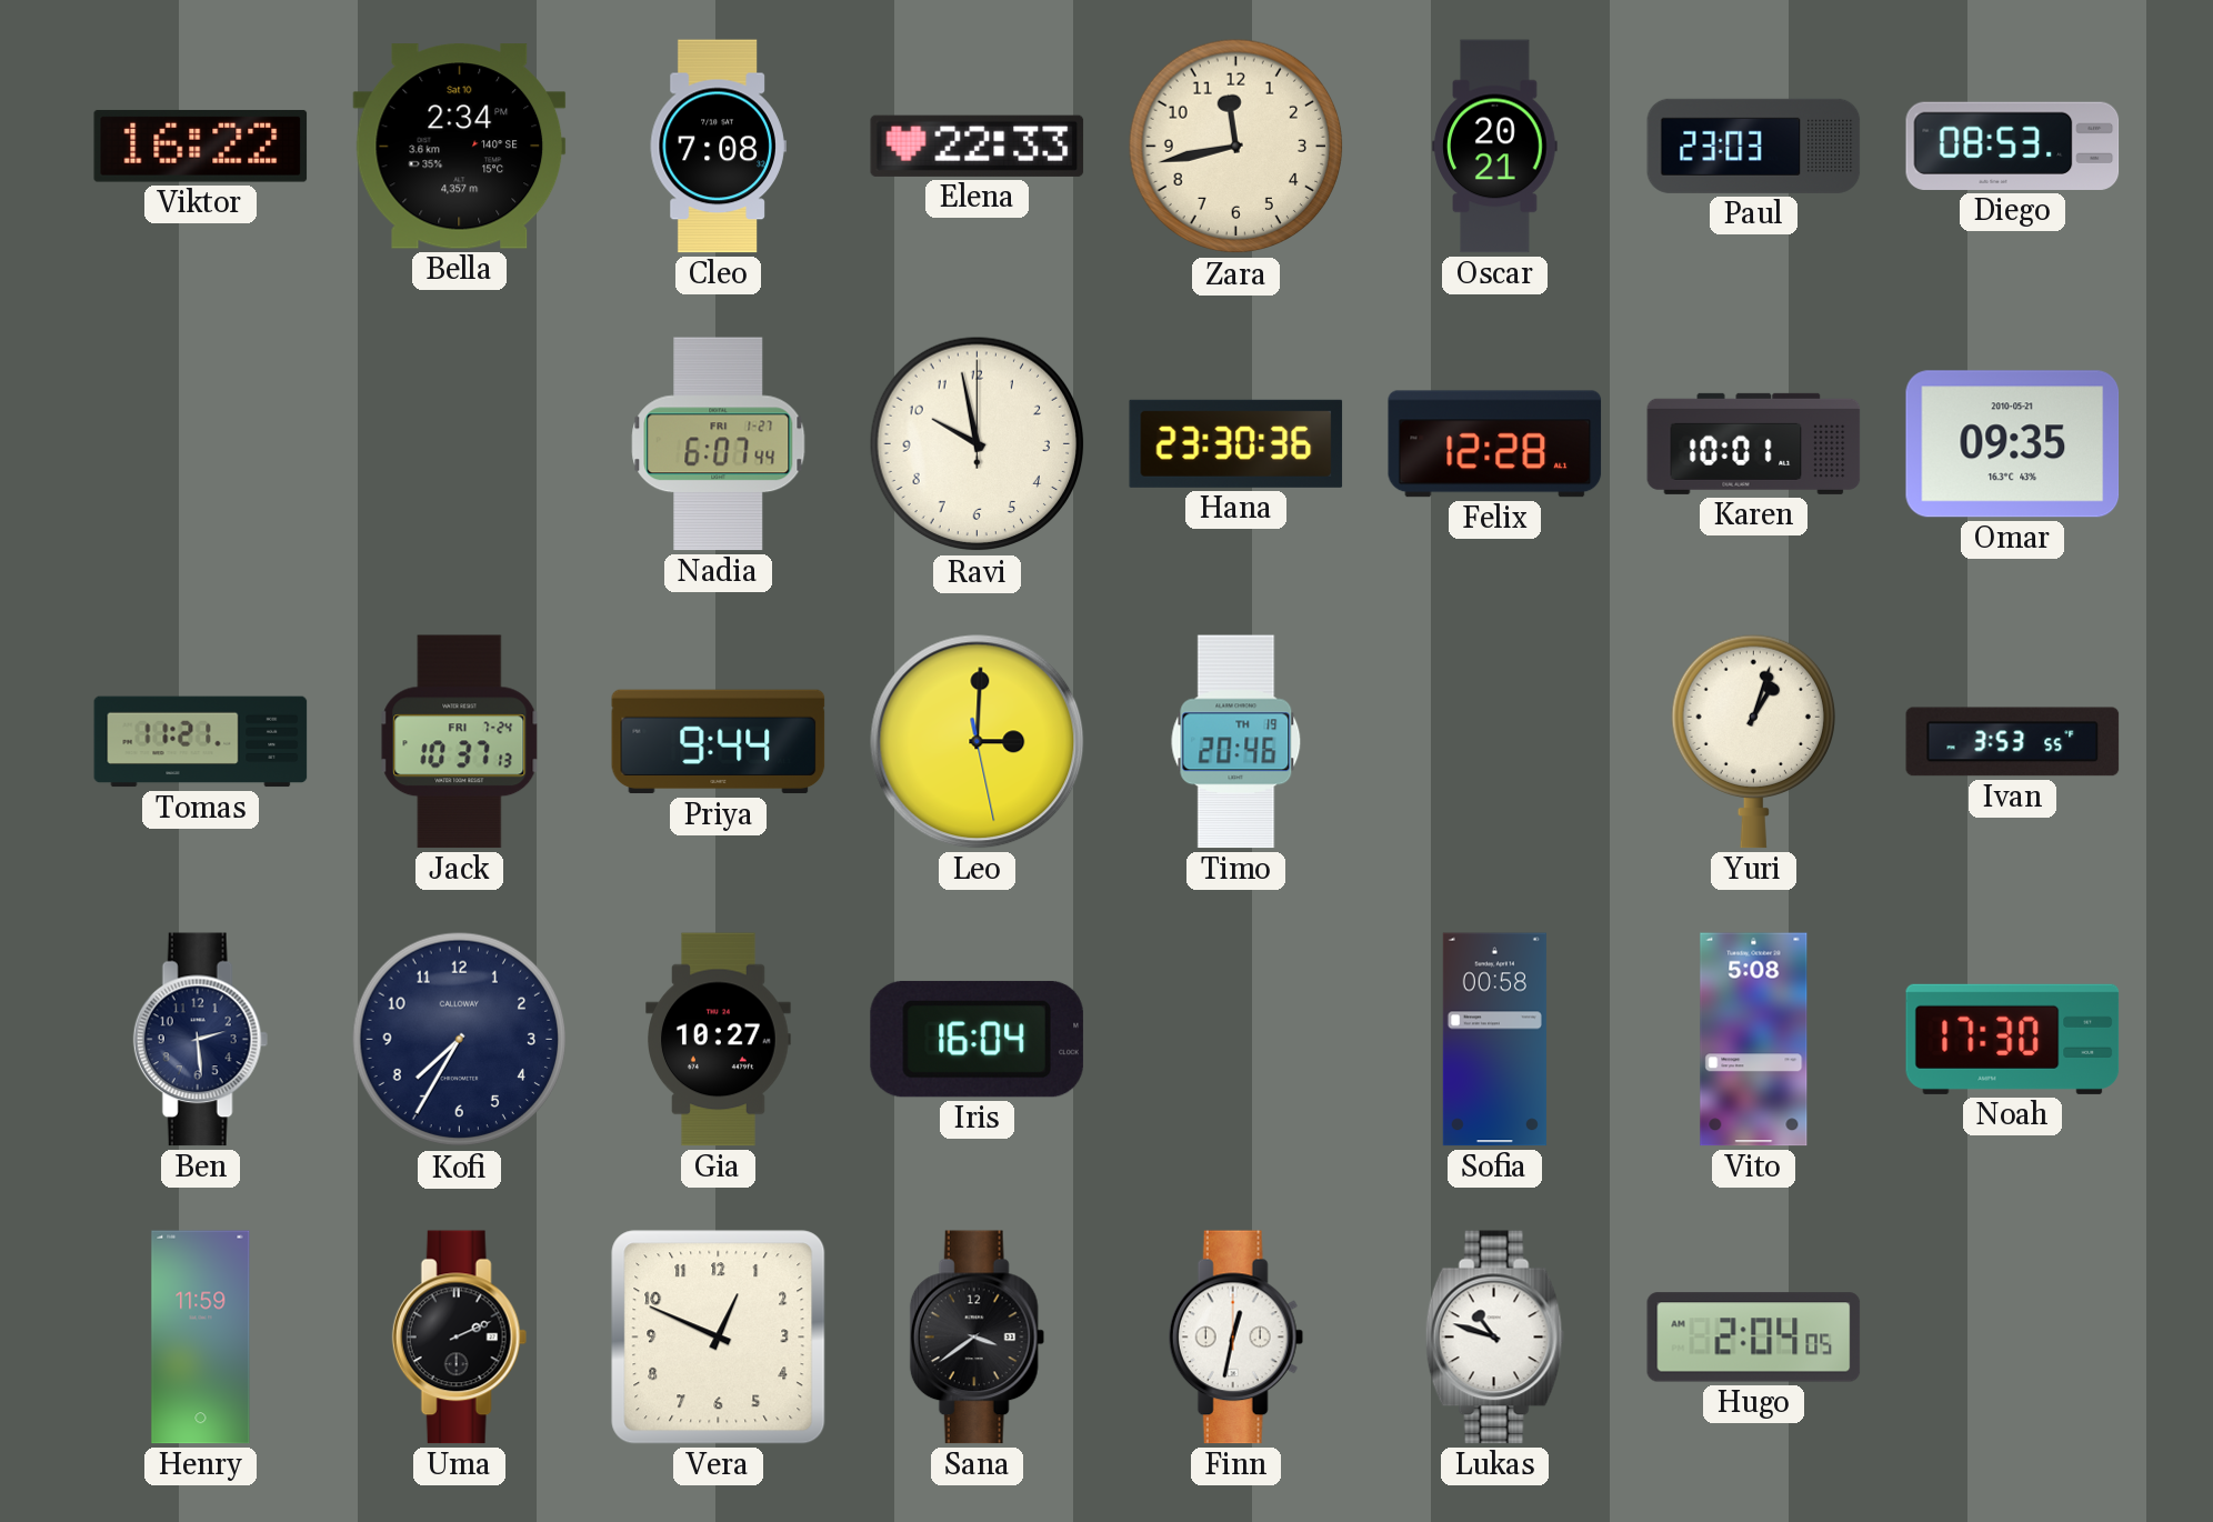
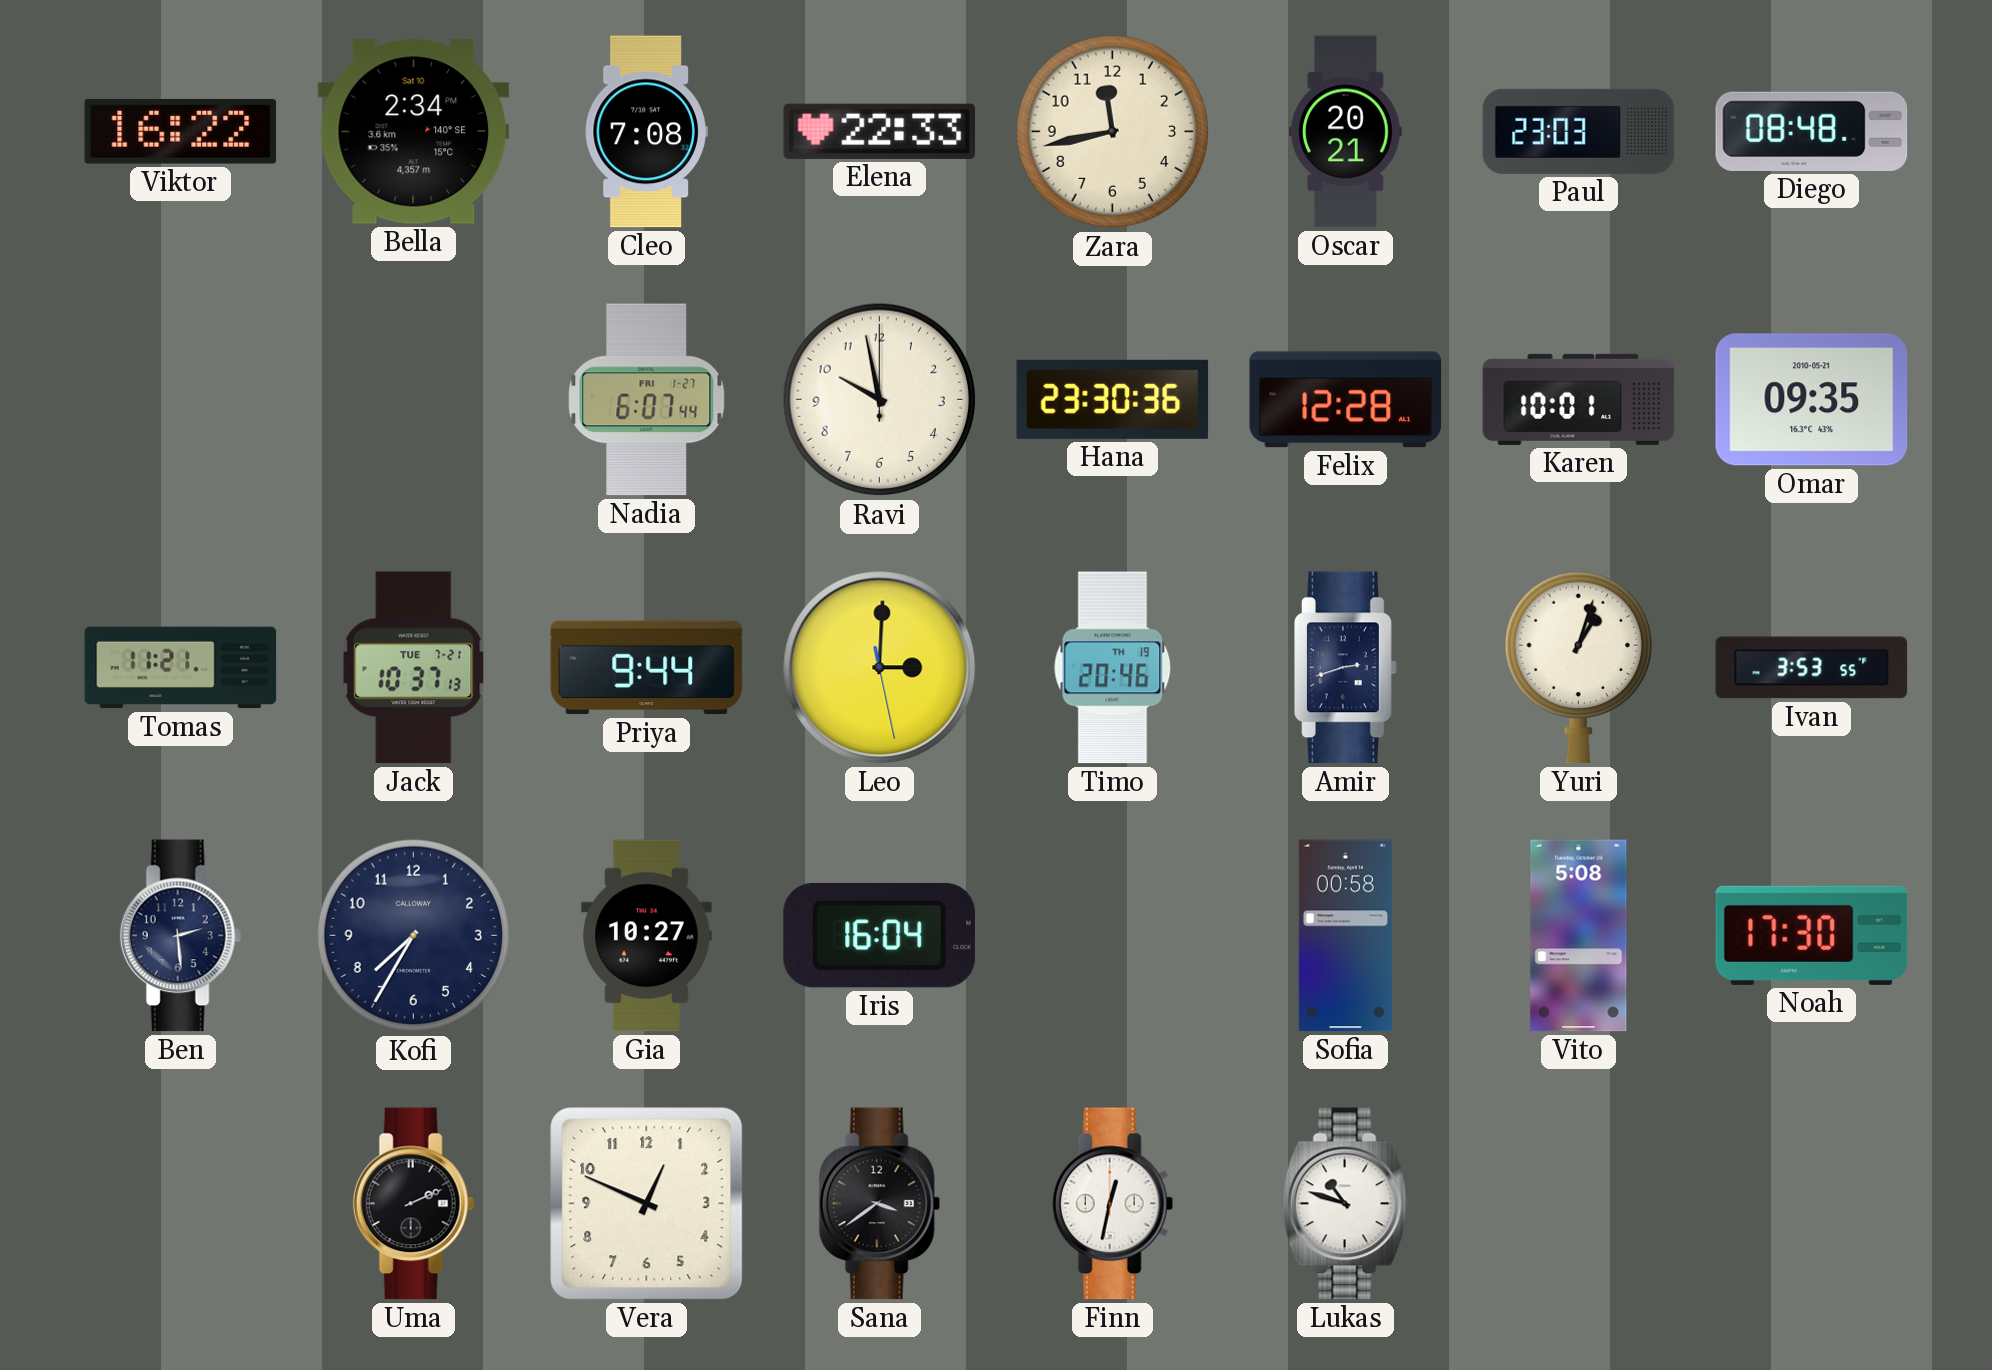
Diego: 08:53 -> 08:48
Jack date: FRI 7-24 -> TUE 7-21
Amir: none -> 2:42
Henry: 11:59 -> none
Hugo: 2:04 -> none
